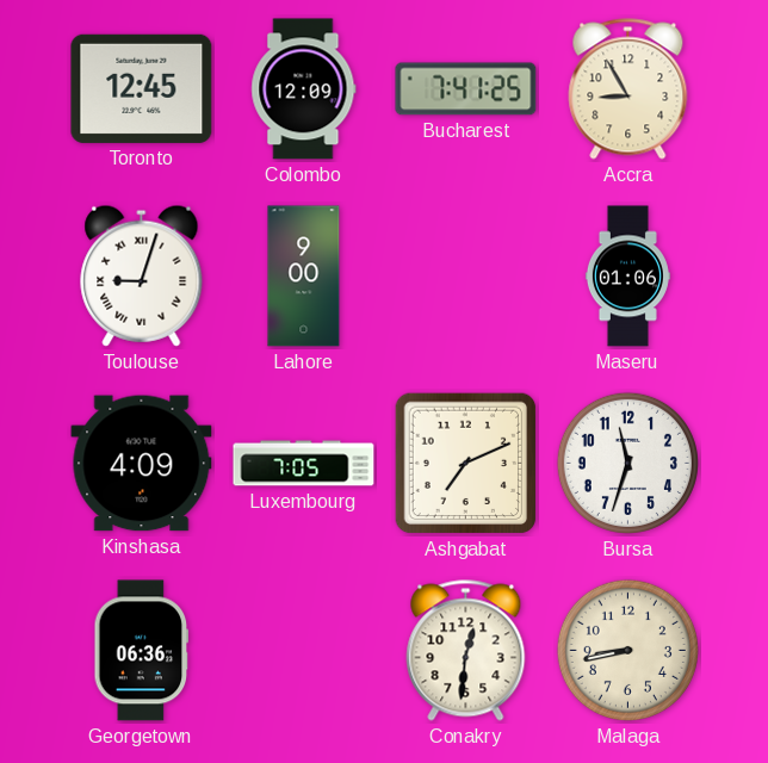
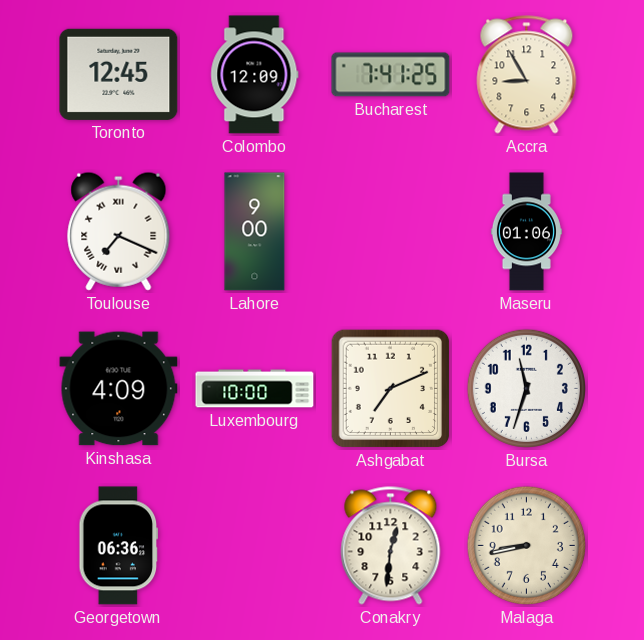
Toulouse: 9:03 -> 7:19
Luxembourg: 7:05 -> 10:00
